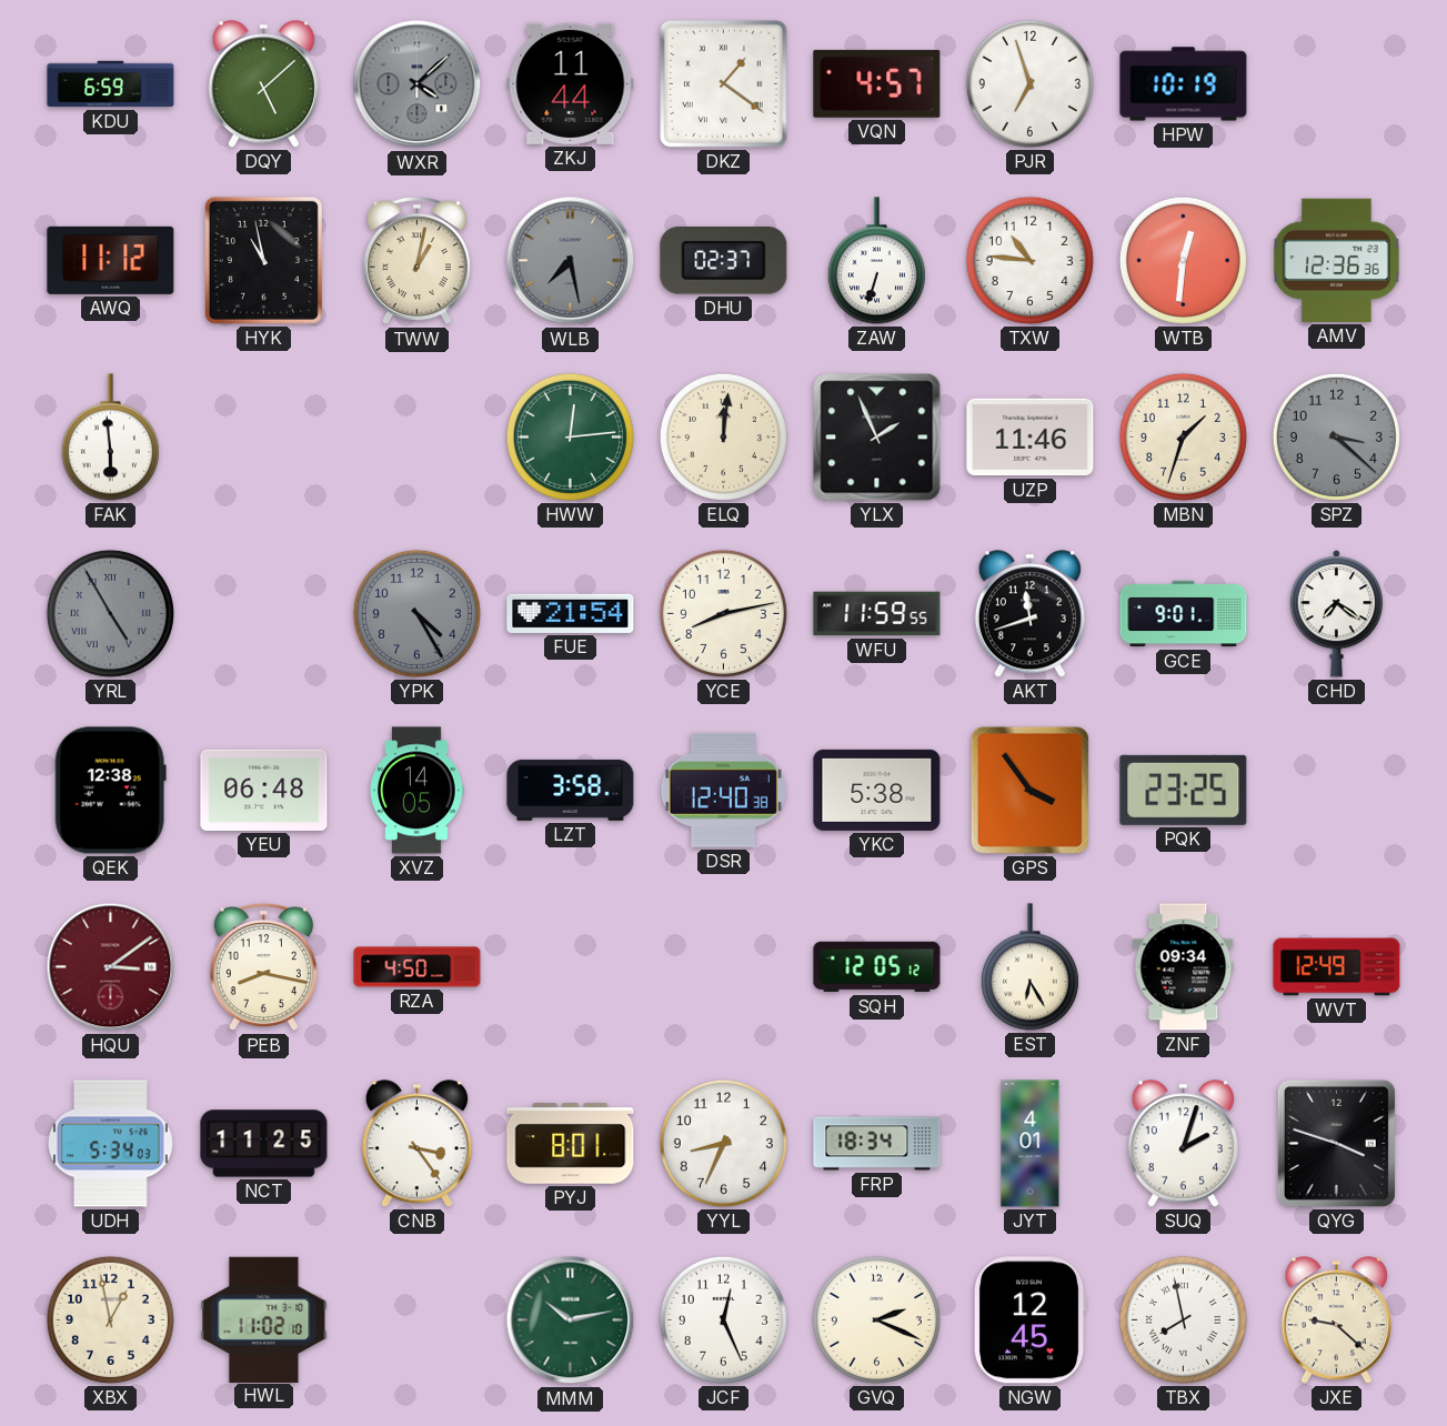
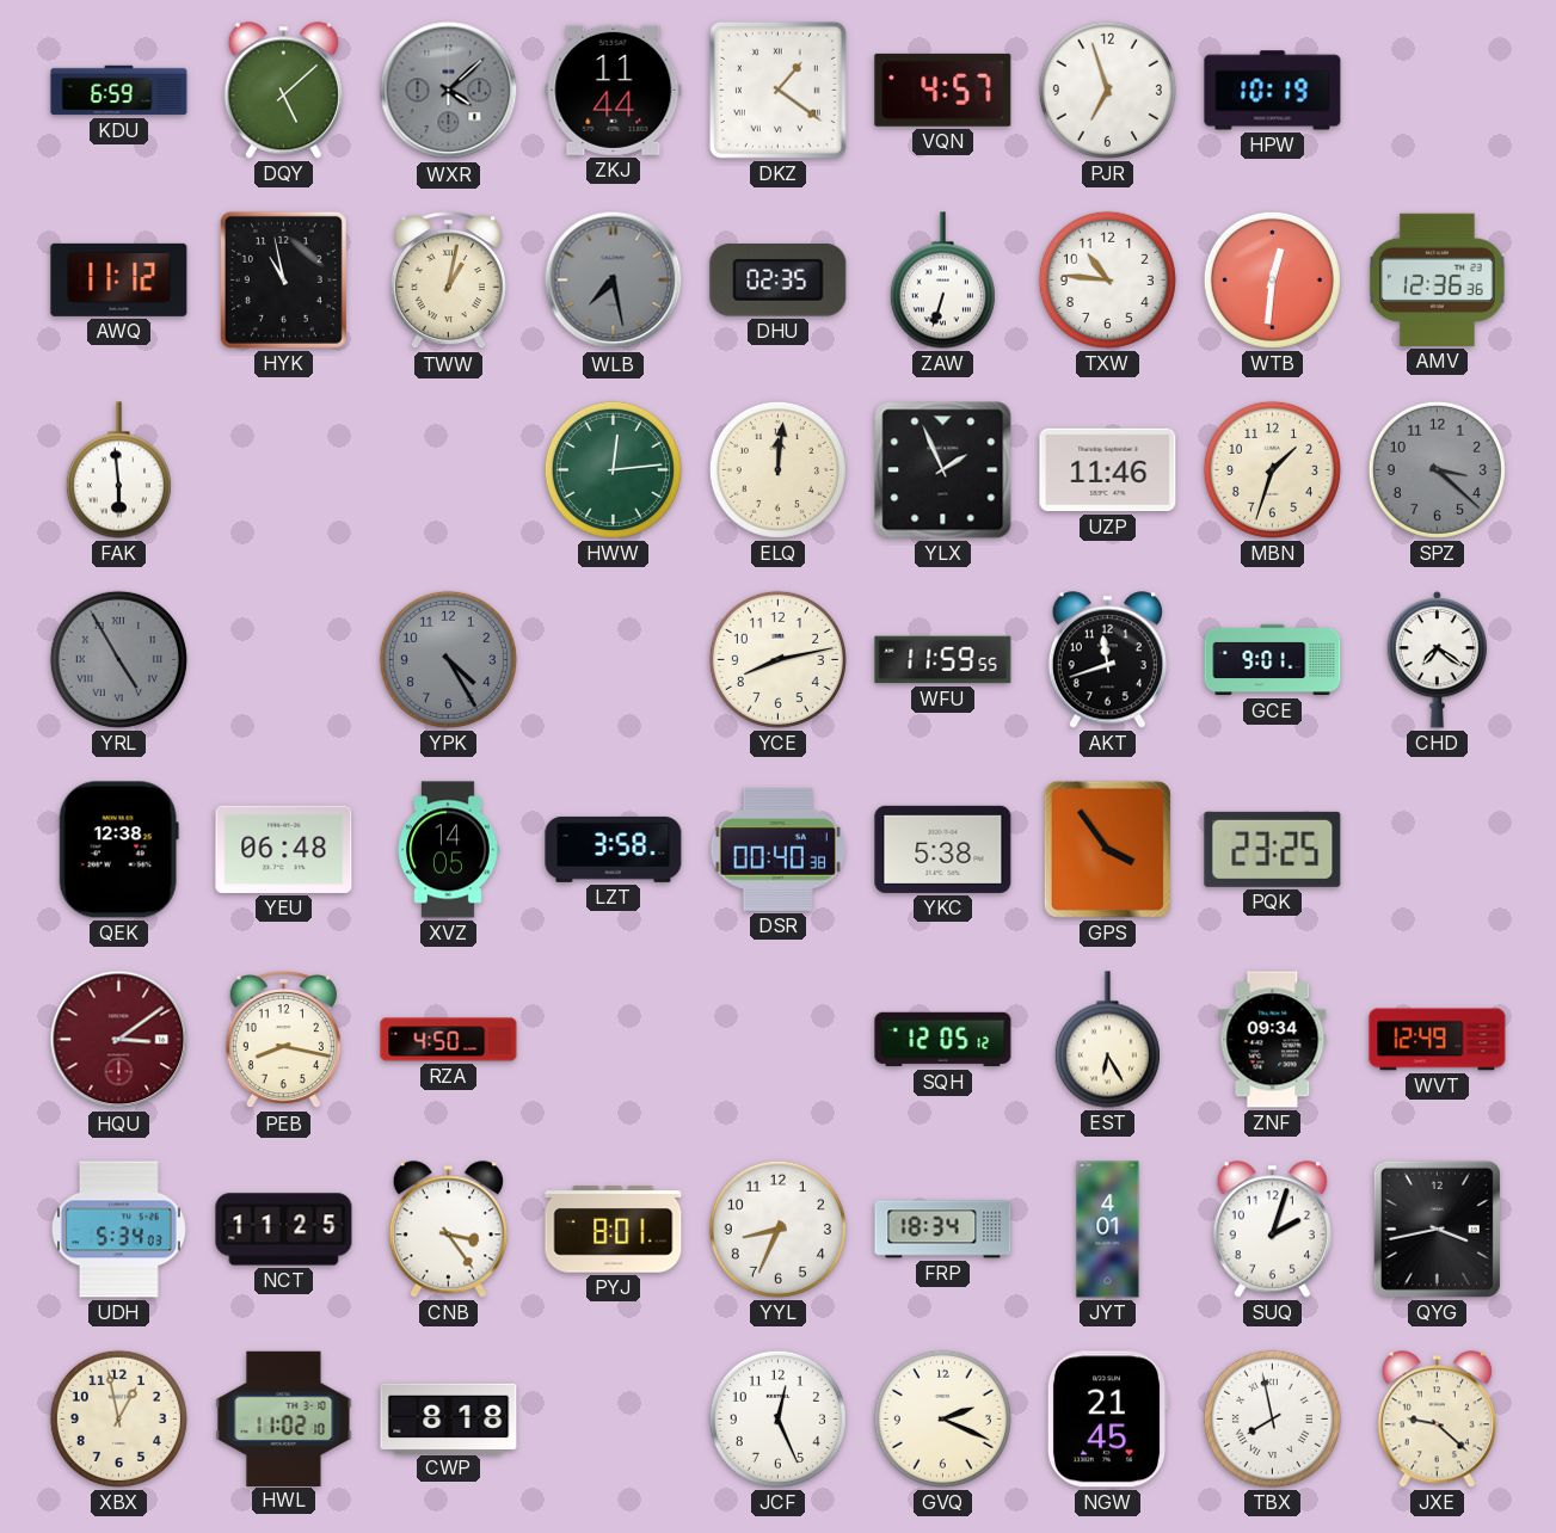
DHU: 02:37 -> 02:35
FUE: 21:54 -> none
DSR: 12:40 -> 00:40
QYG: 3:48 -> 3:43
CWP: none -> 8:18
MMM: 10:13 -> none
NGW: 12:45 -> 21:45
